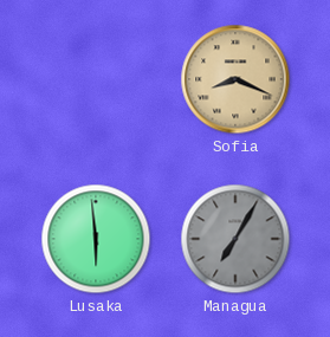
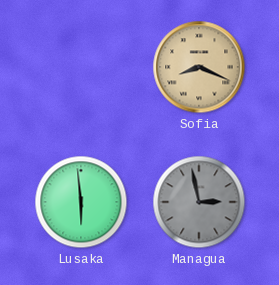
Managua: 7:05 -> 2:58
